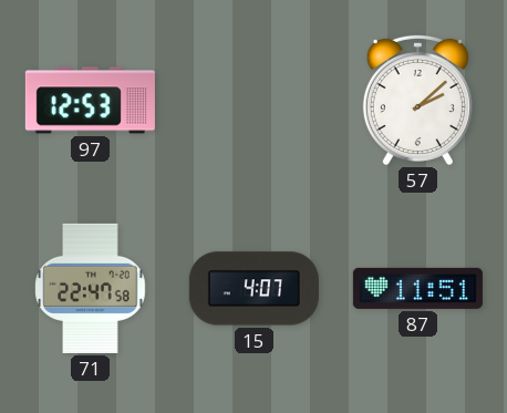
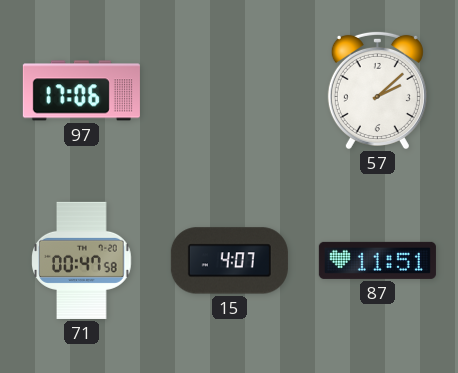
97: 12:53 -> 17:06
71: 22:47 -> 00:47
